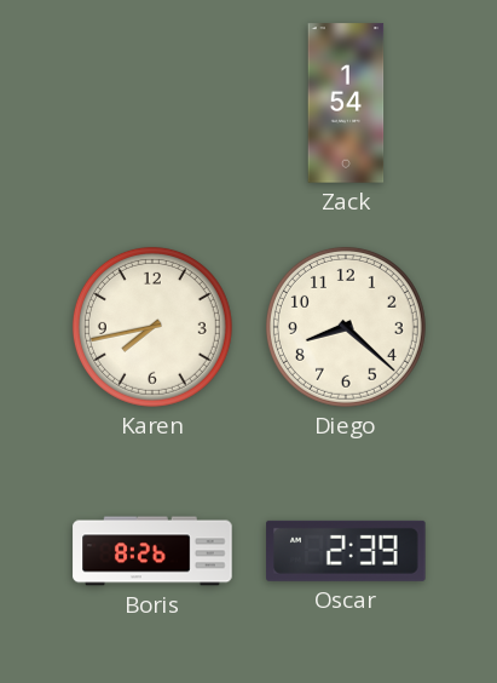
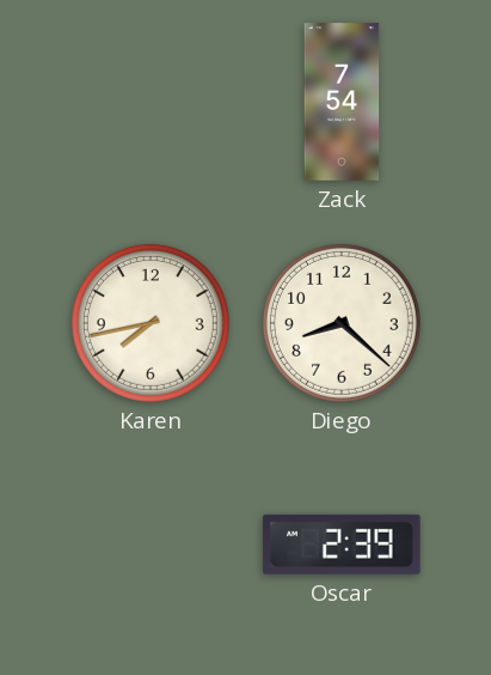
Zack: 1:54 -> 7:54
Boris: 8:26 -> none
